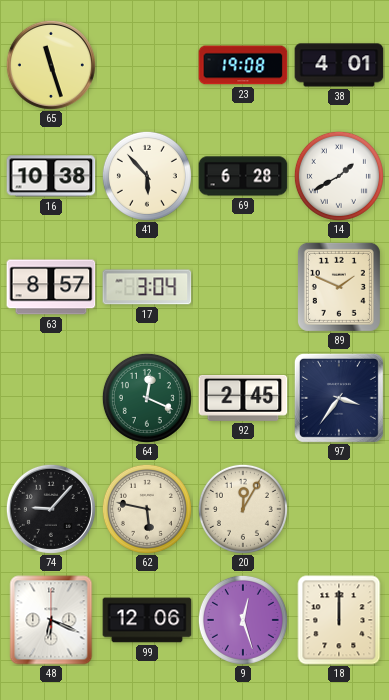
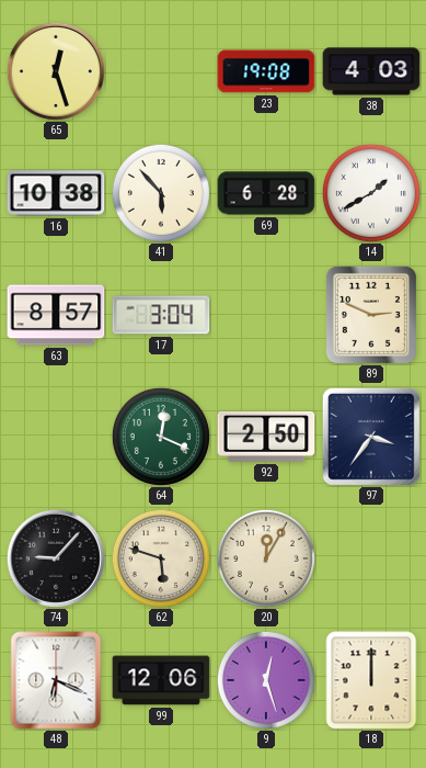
65: 11:27 -> 12:27
38: 4:01 -> 4:03
89: 1:49 -> 2:49
92: 2:45 -> 2:50
62: 5:47 -> 5:48
